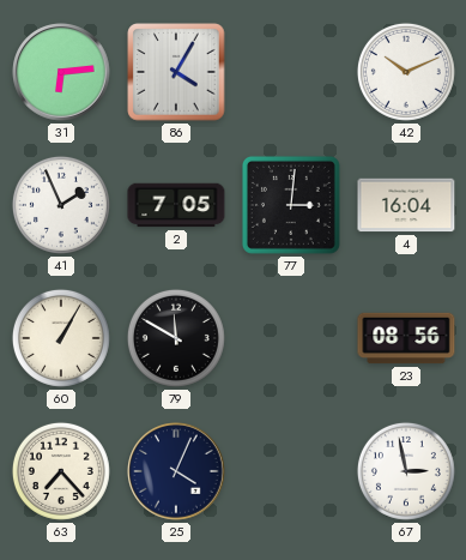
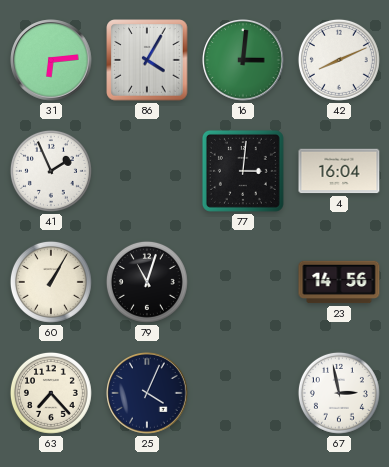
16: none -> 3:01
42: 10:11 -> 8:11
2: 7:05 -> none
79: 11:50 -> 11:03
23: 08:56 -> 14:56
